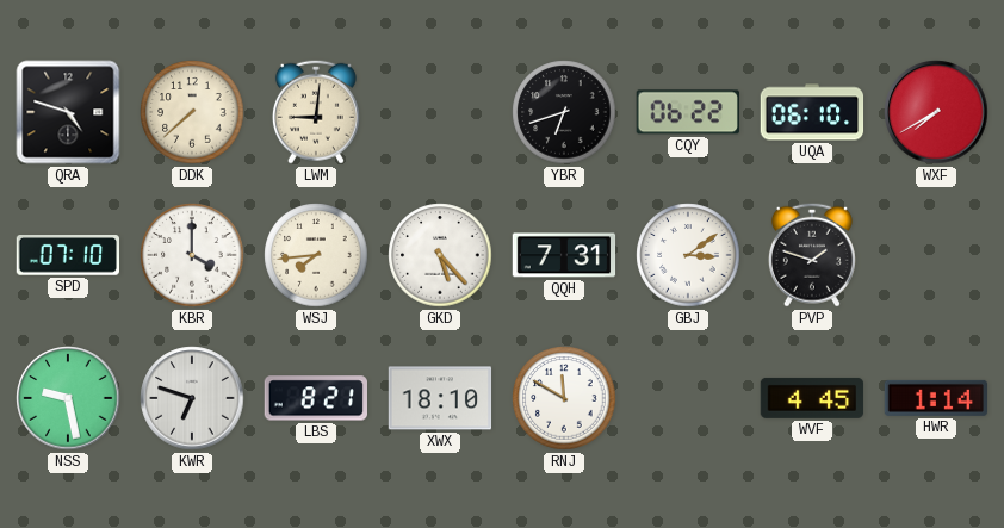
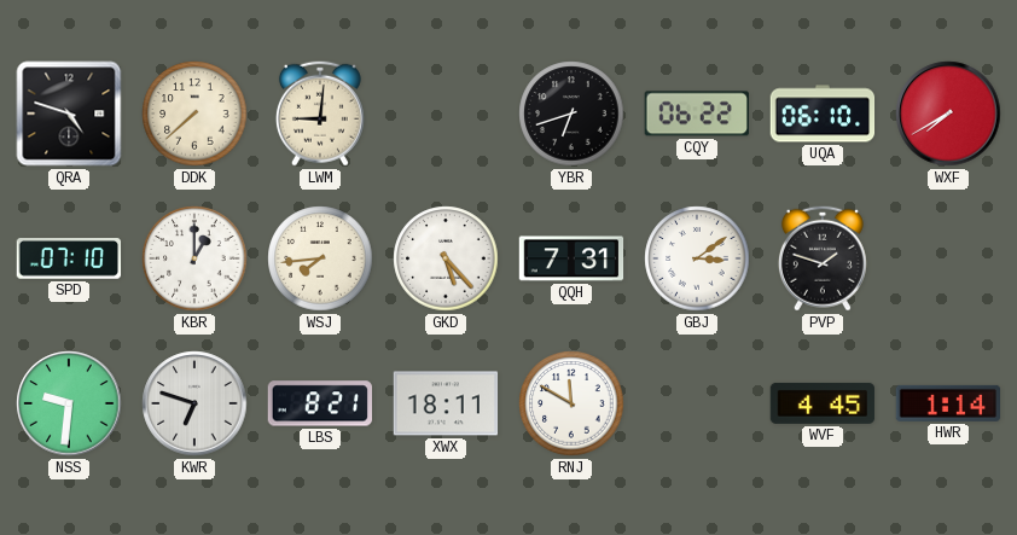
KBR: 4:00 -> 1:00
NSS: 9:28 -> 9:31
XWX: 18:10 -> 18:11
